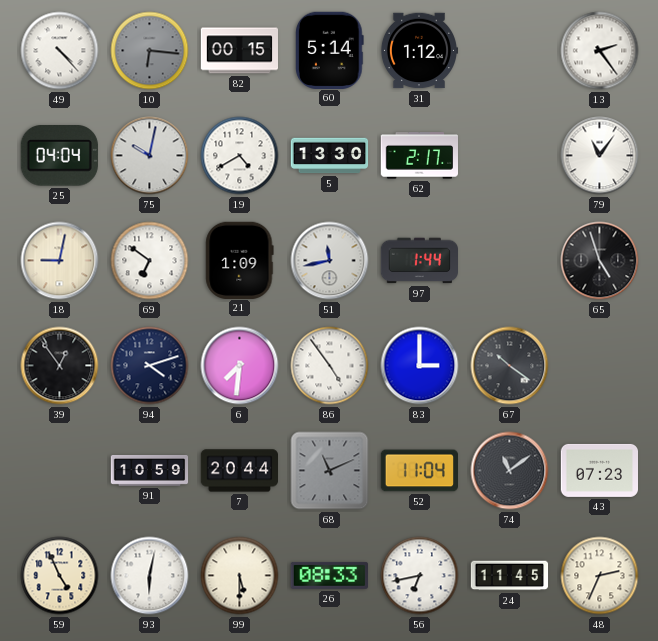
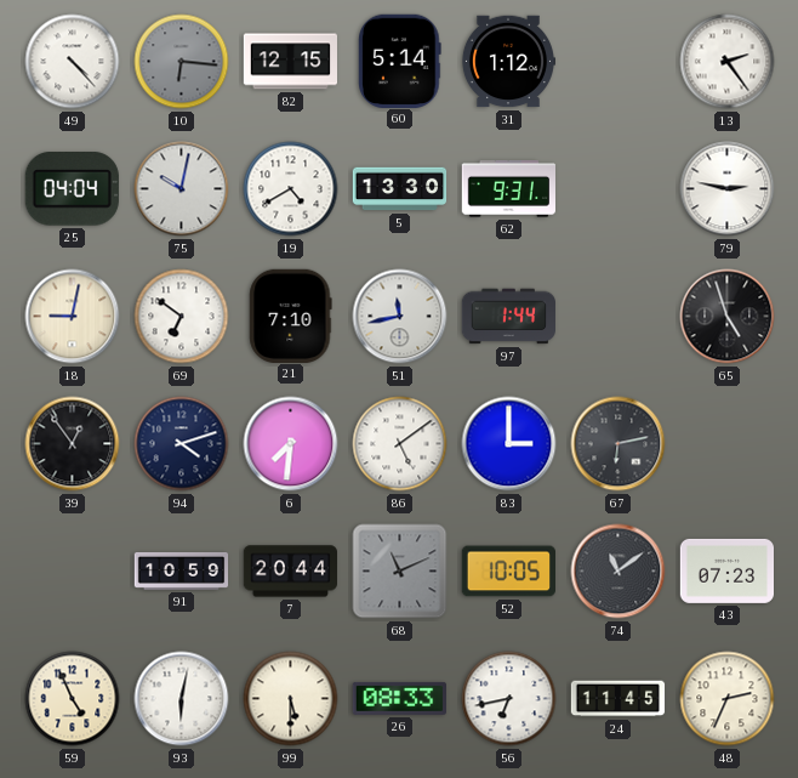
82: 00:15 -> 12:15
62: 2:17 -> 9:31
79: 11:06 -> 2:47
21: 1:09 -> 7:10
86: 4:54 -> 5:09
67: 10:21 -> 6:13
52: 11:04 -> 10:05
